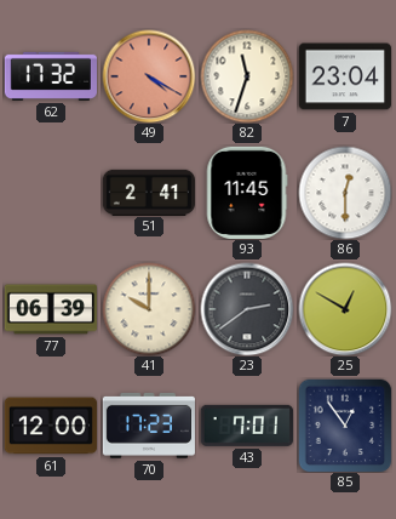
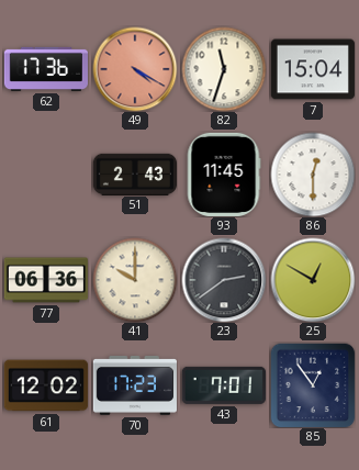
62: 17:32 -> 17:36
7: 23:04 -> 15:04
51: 2:41 -> 2:43
77: 06:39 -> 06:36
61: 12:00 -> 12:02
